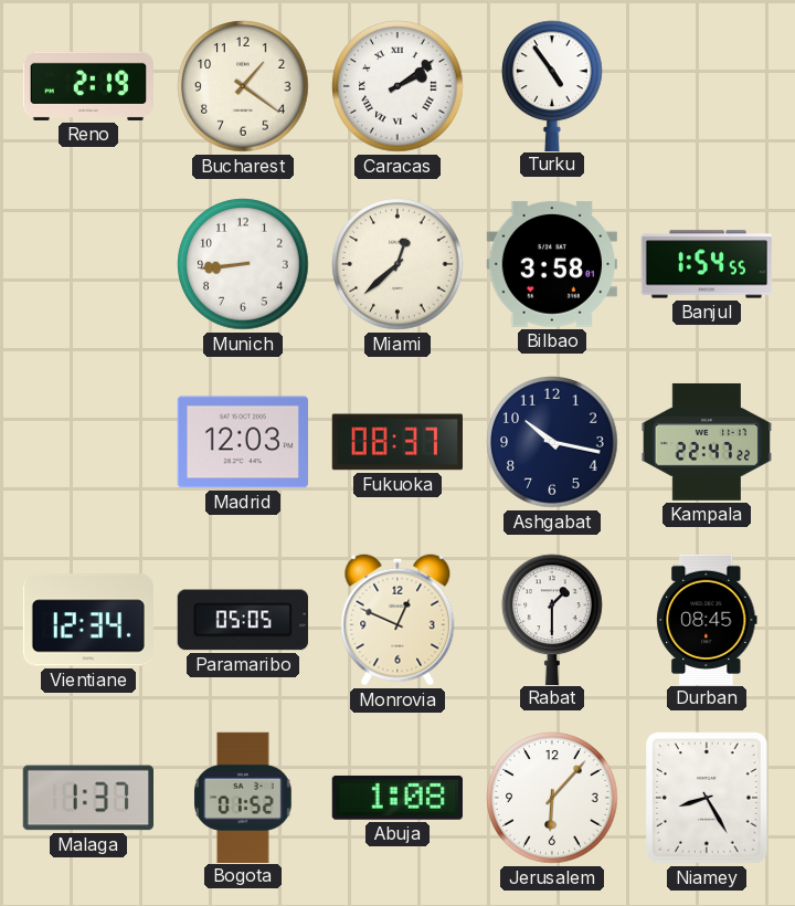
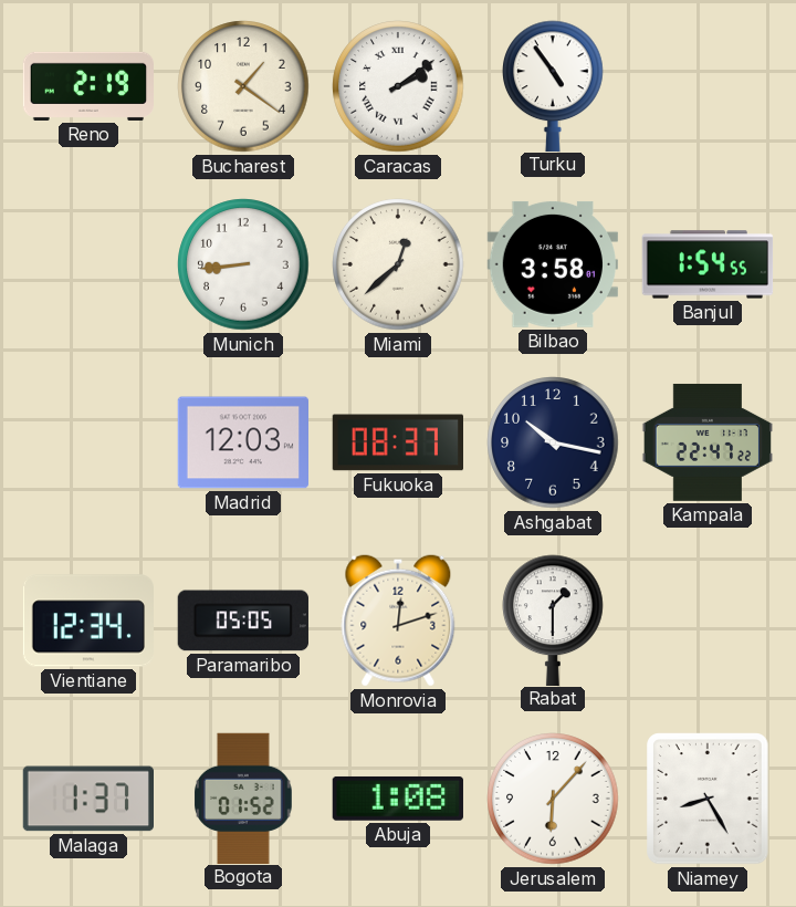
Monrovia: 12:49 -> 12:12
Durban: 08:45 -> none
